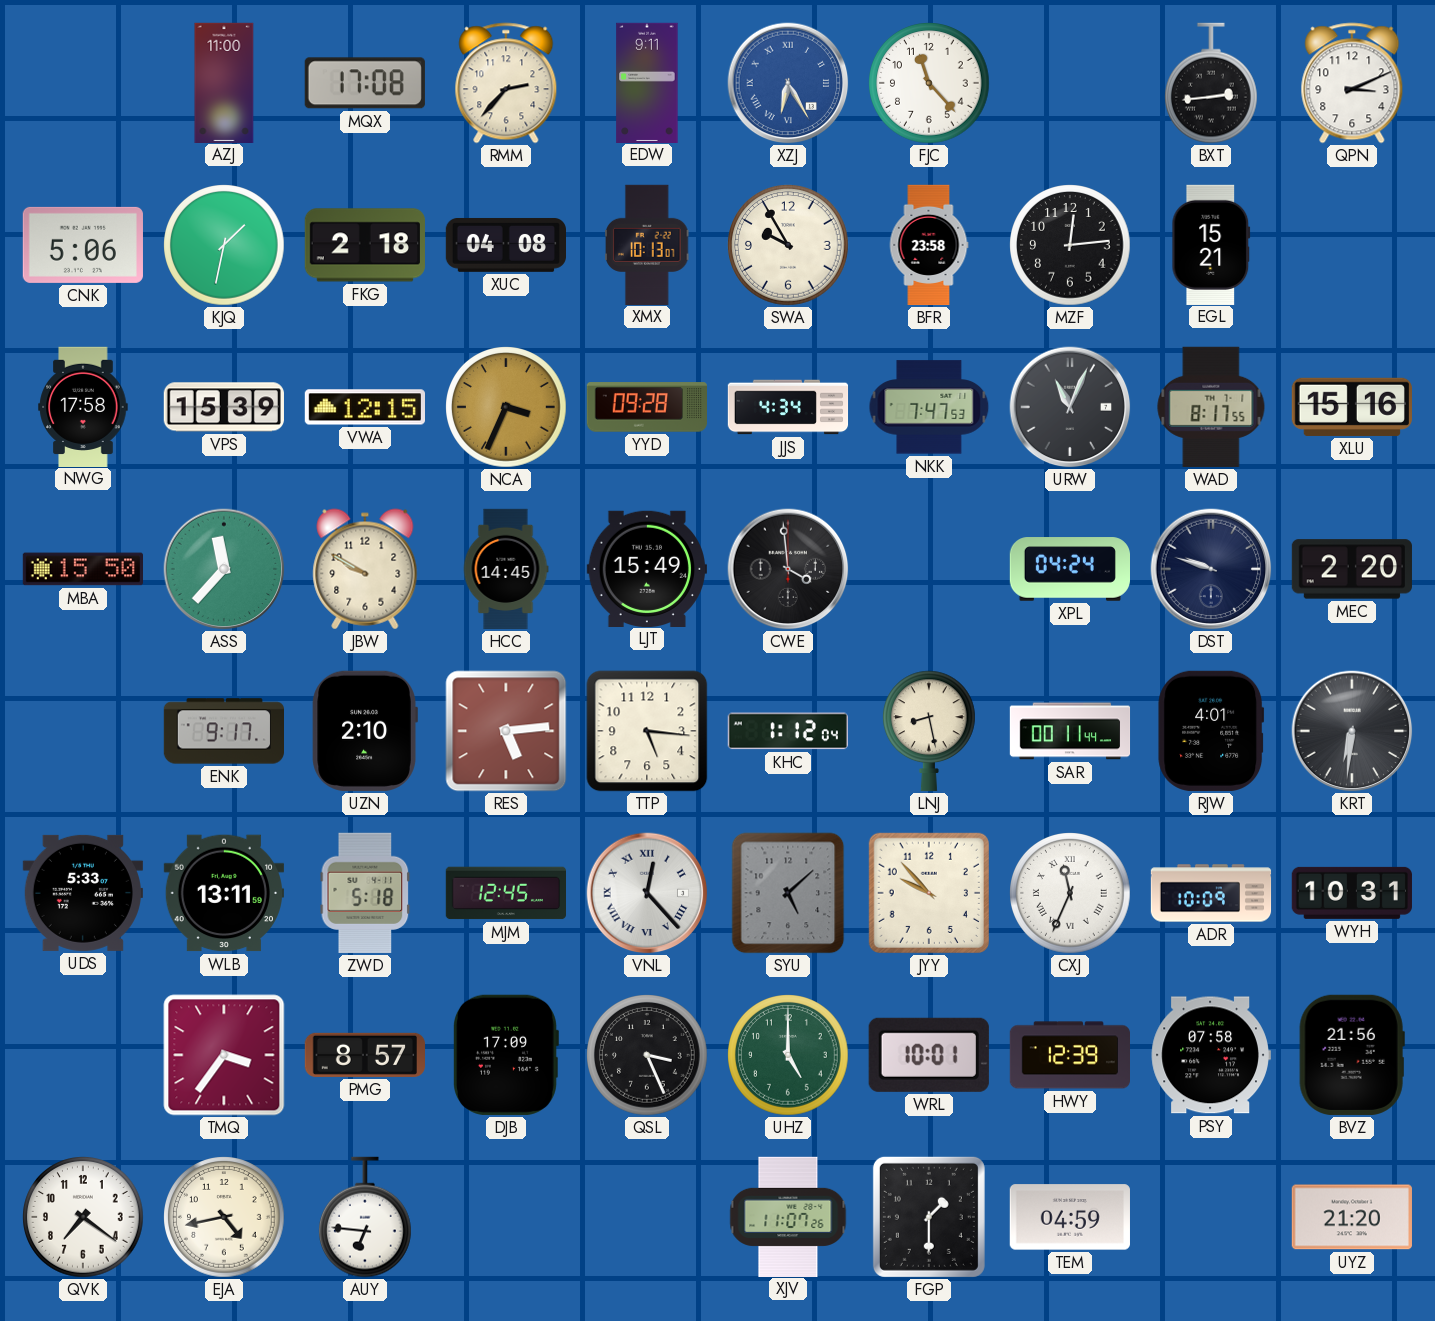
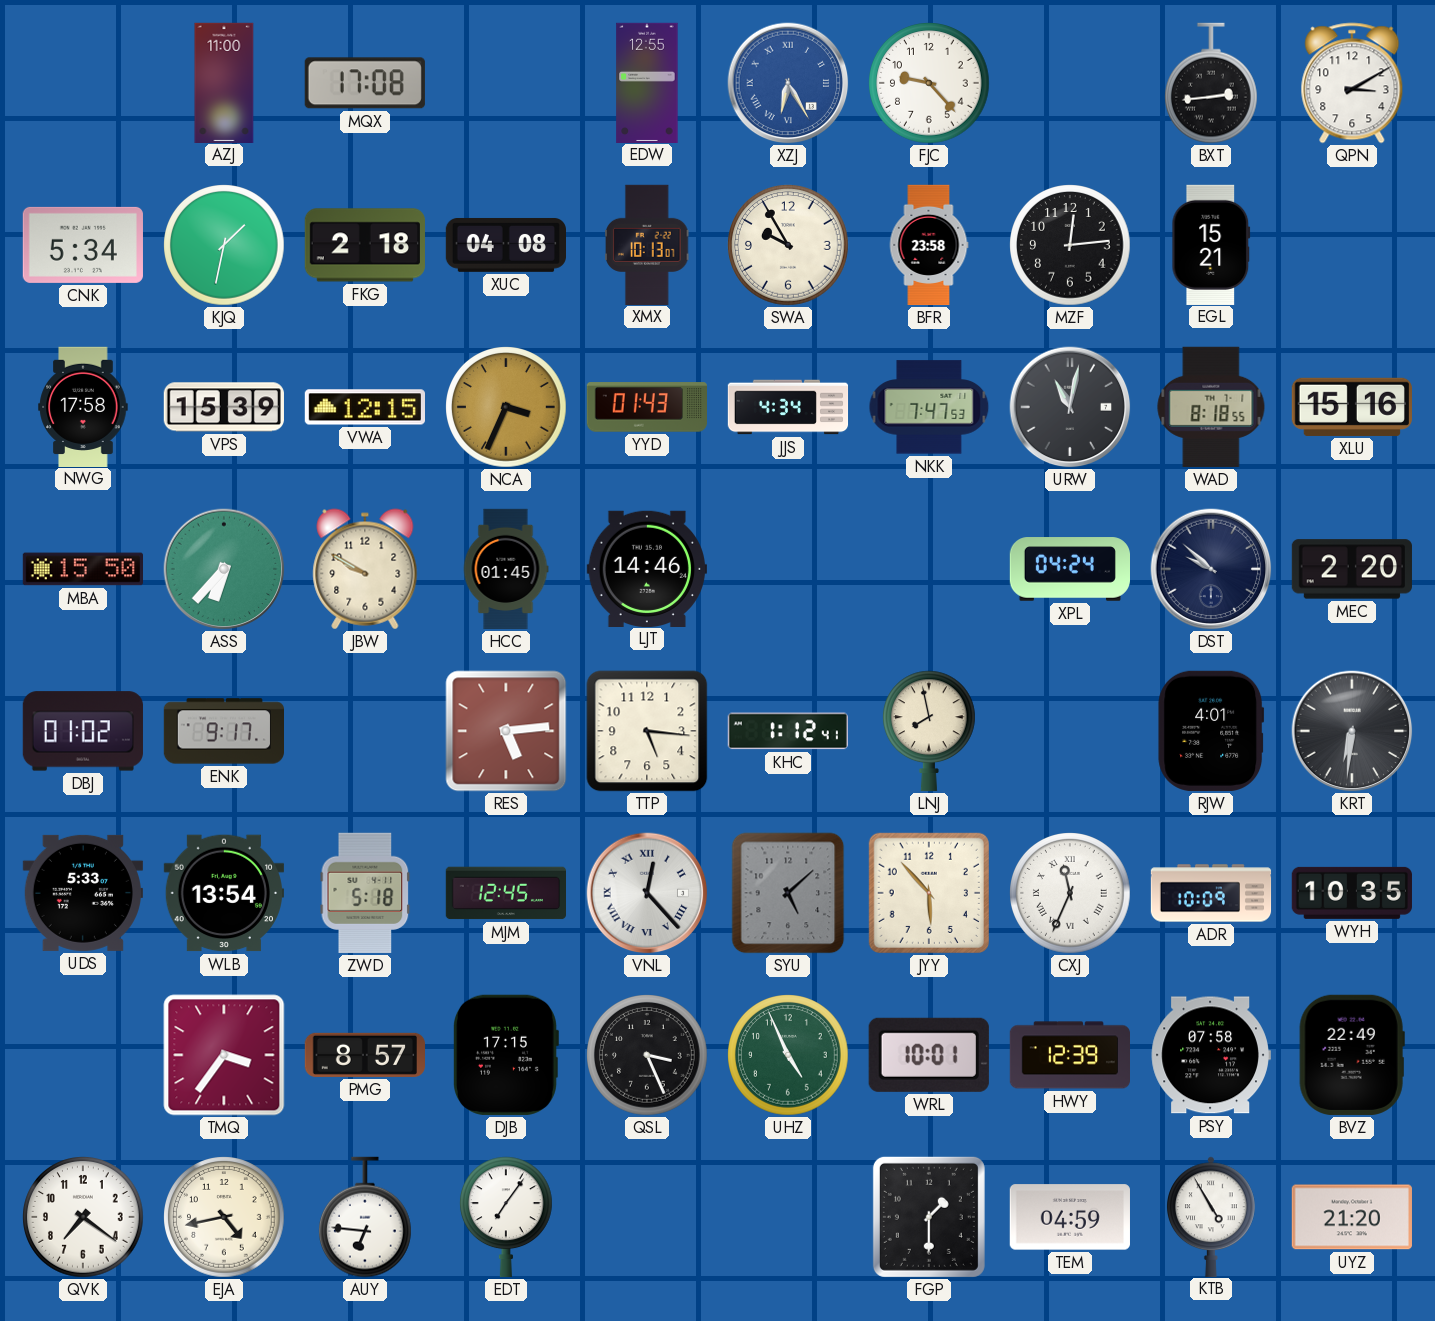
RMM: 2:37 -> none
EDW: 9:11 -> 12:55
FJC: 11:23 -> 9:23
QPN: 3:11 -> 3:10
CNK: 5:06 -> 5:34
YYD: 09:28 -> 01:43
URW: 11:04 -> 11:02
WAD: 8:17 -> 8:18
ASS: 11:37 -> 6:37
HCC: 14:45 -> 01:45
LJT: 15:49 -> 14:46
CWE: 3:59 -> none
DST: 9:48 -> 9:52
DBJ: none -> 01:02
UZN: 2:10 -> none
KHC: 1:12:04 -> 1:12:41
LNJ: 8:28 -> 7:58
SAR: 00:11 -> none
WLB: 13:11 -> 13:54
JYY: 9:53 -> 5:53
WYH: 10:31 -> 10:35
DJB: 17:09 -> 17:15
UHZ: 5:00 -> 4:56
BVZ: 21:56 -> 22:49
EDT: none -> 7:06
XJV: 11:07 -> none
KTB: none -> 4:55
